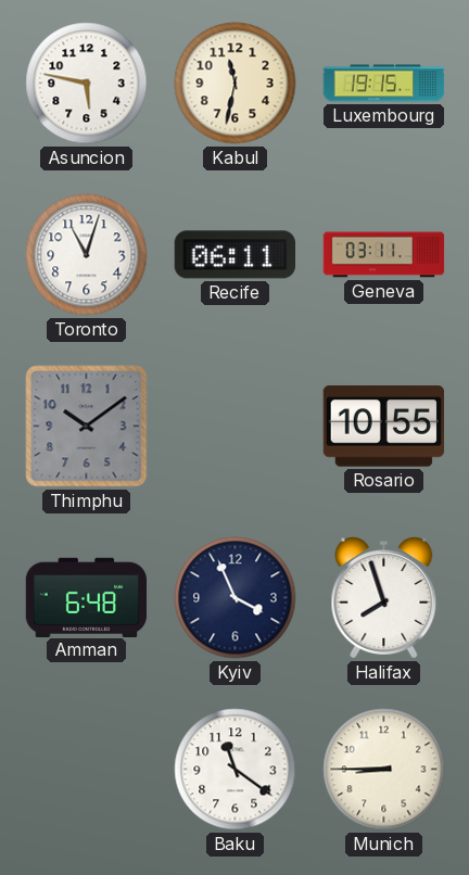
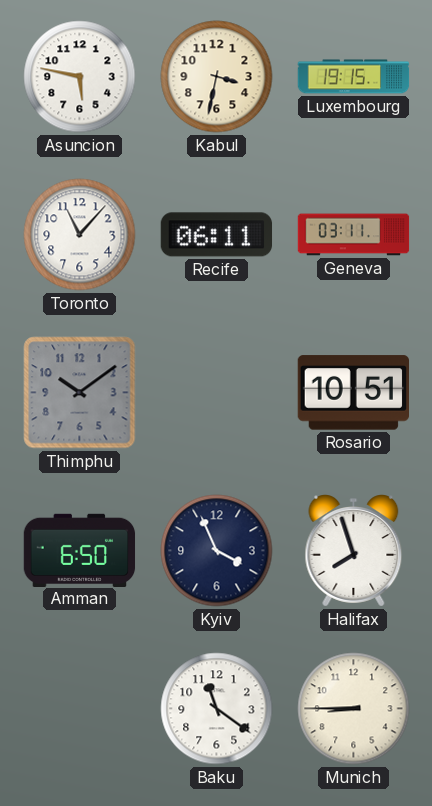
Kabul: 11:32 -> 3:32
Toronto: 11:03 -> 11:07
Rosario: 10:55 -> 10:51
Amman: 6:48 -> 6:50
